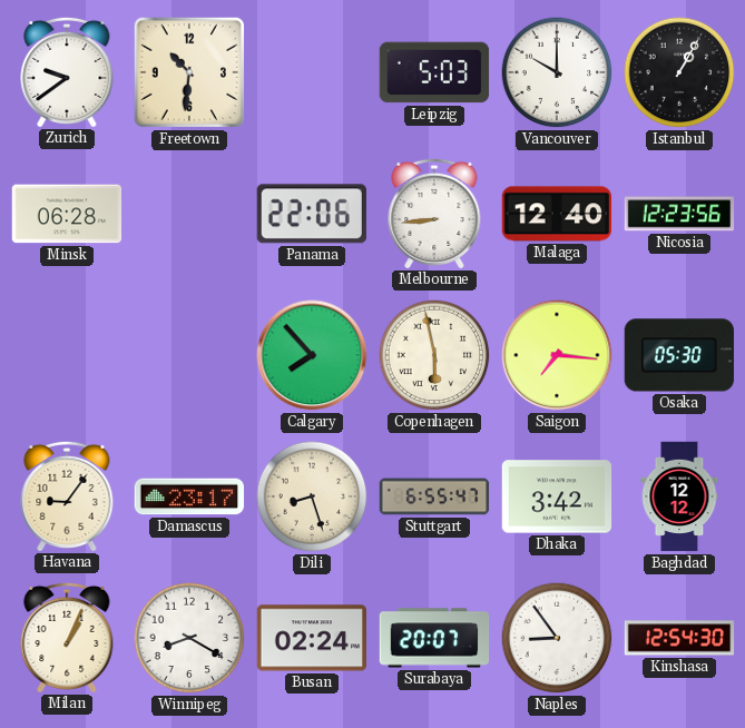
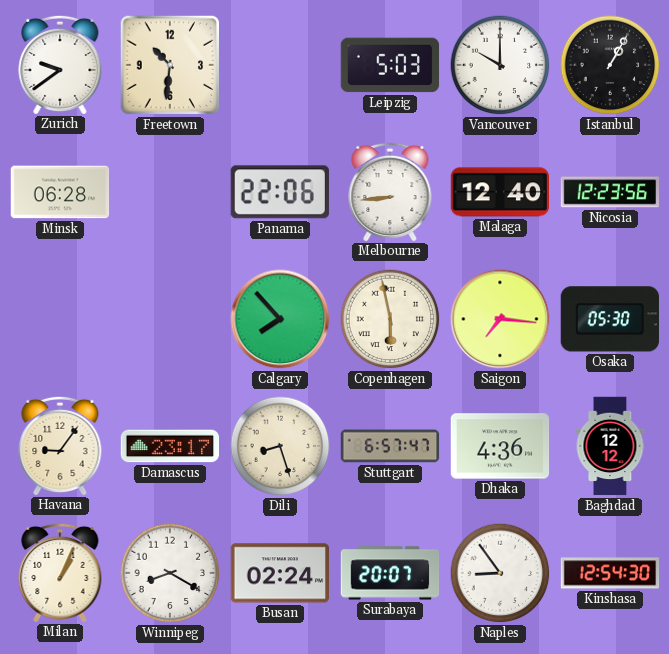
Stuttgart: 6:55 -> 6:57
Dhaka: 3:42 -> 4:36
